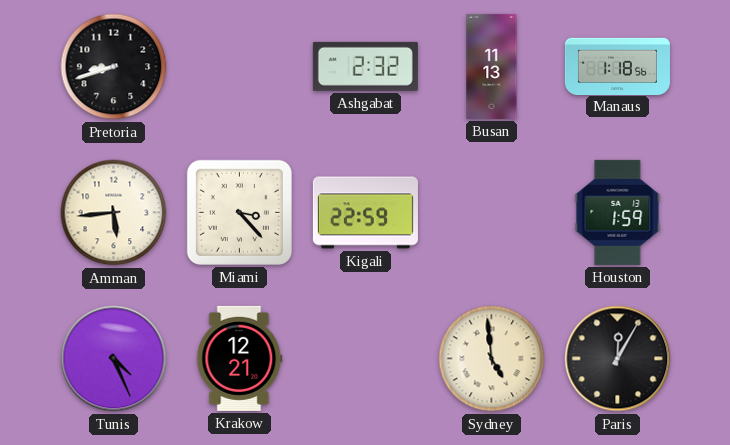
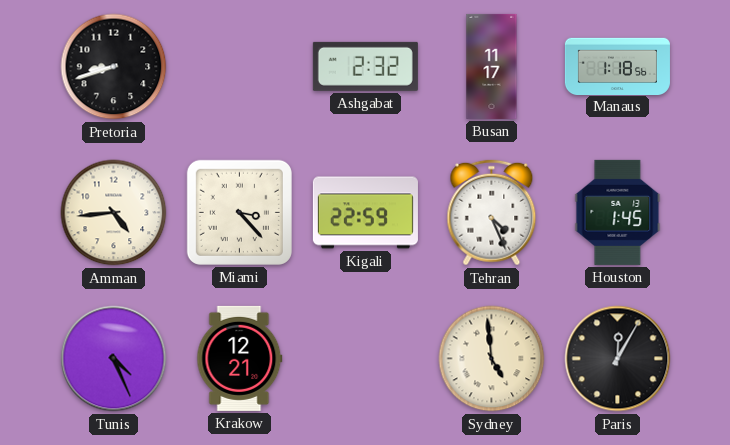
Busan: 11:13 -> 11:17
Amman: 5:44 -> 4:44
Tehran: none -> 4:26
Houston: 1:59 -> 1:45
